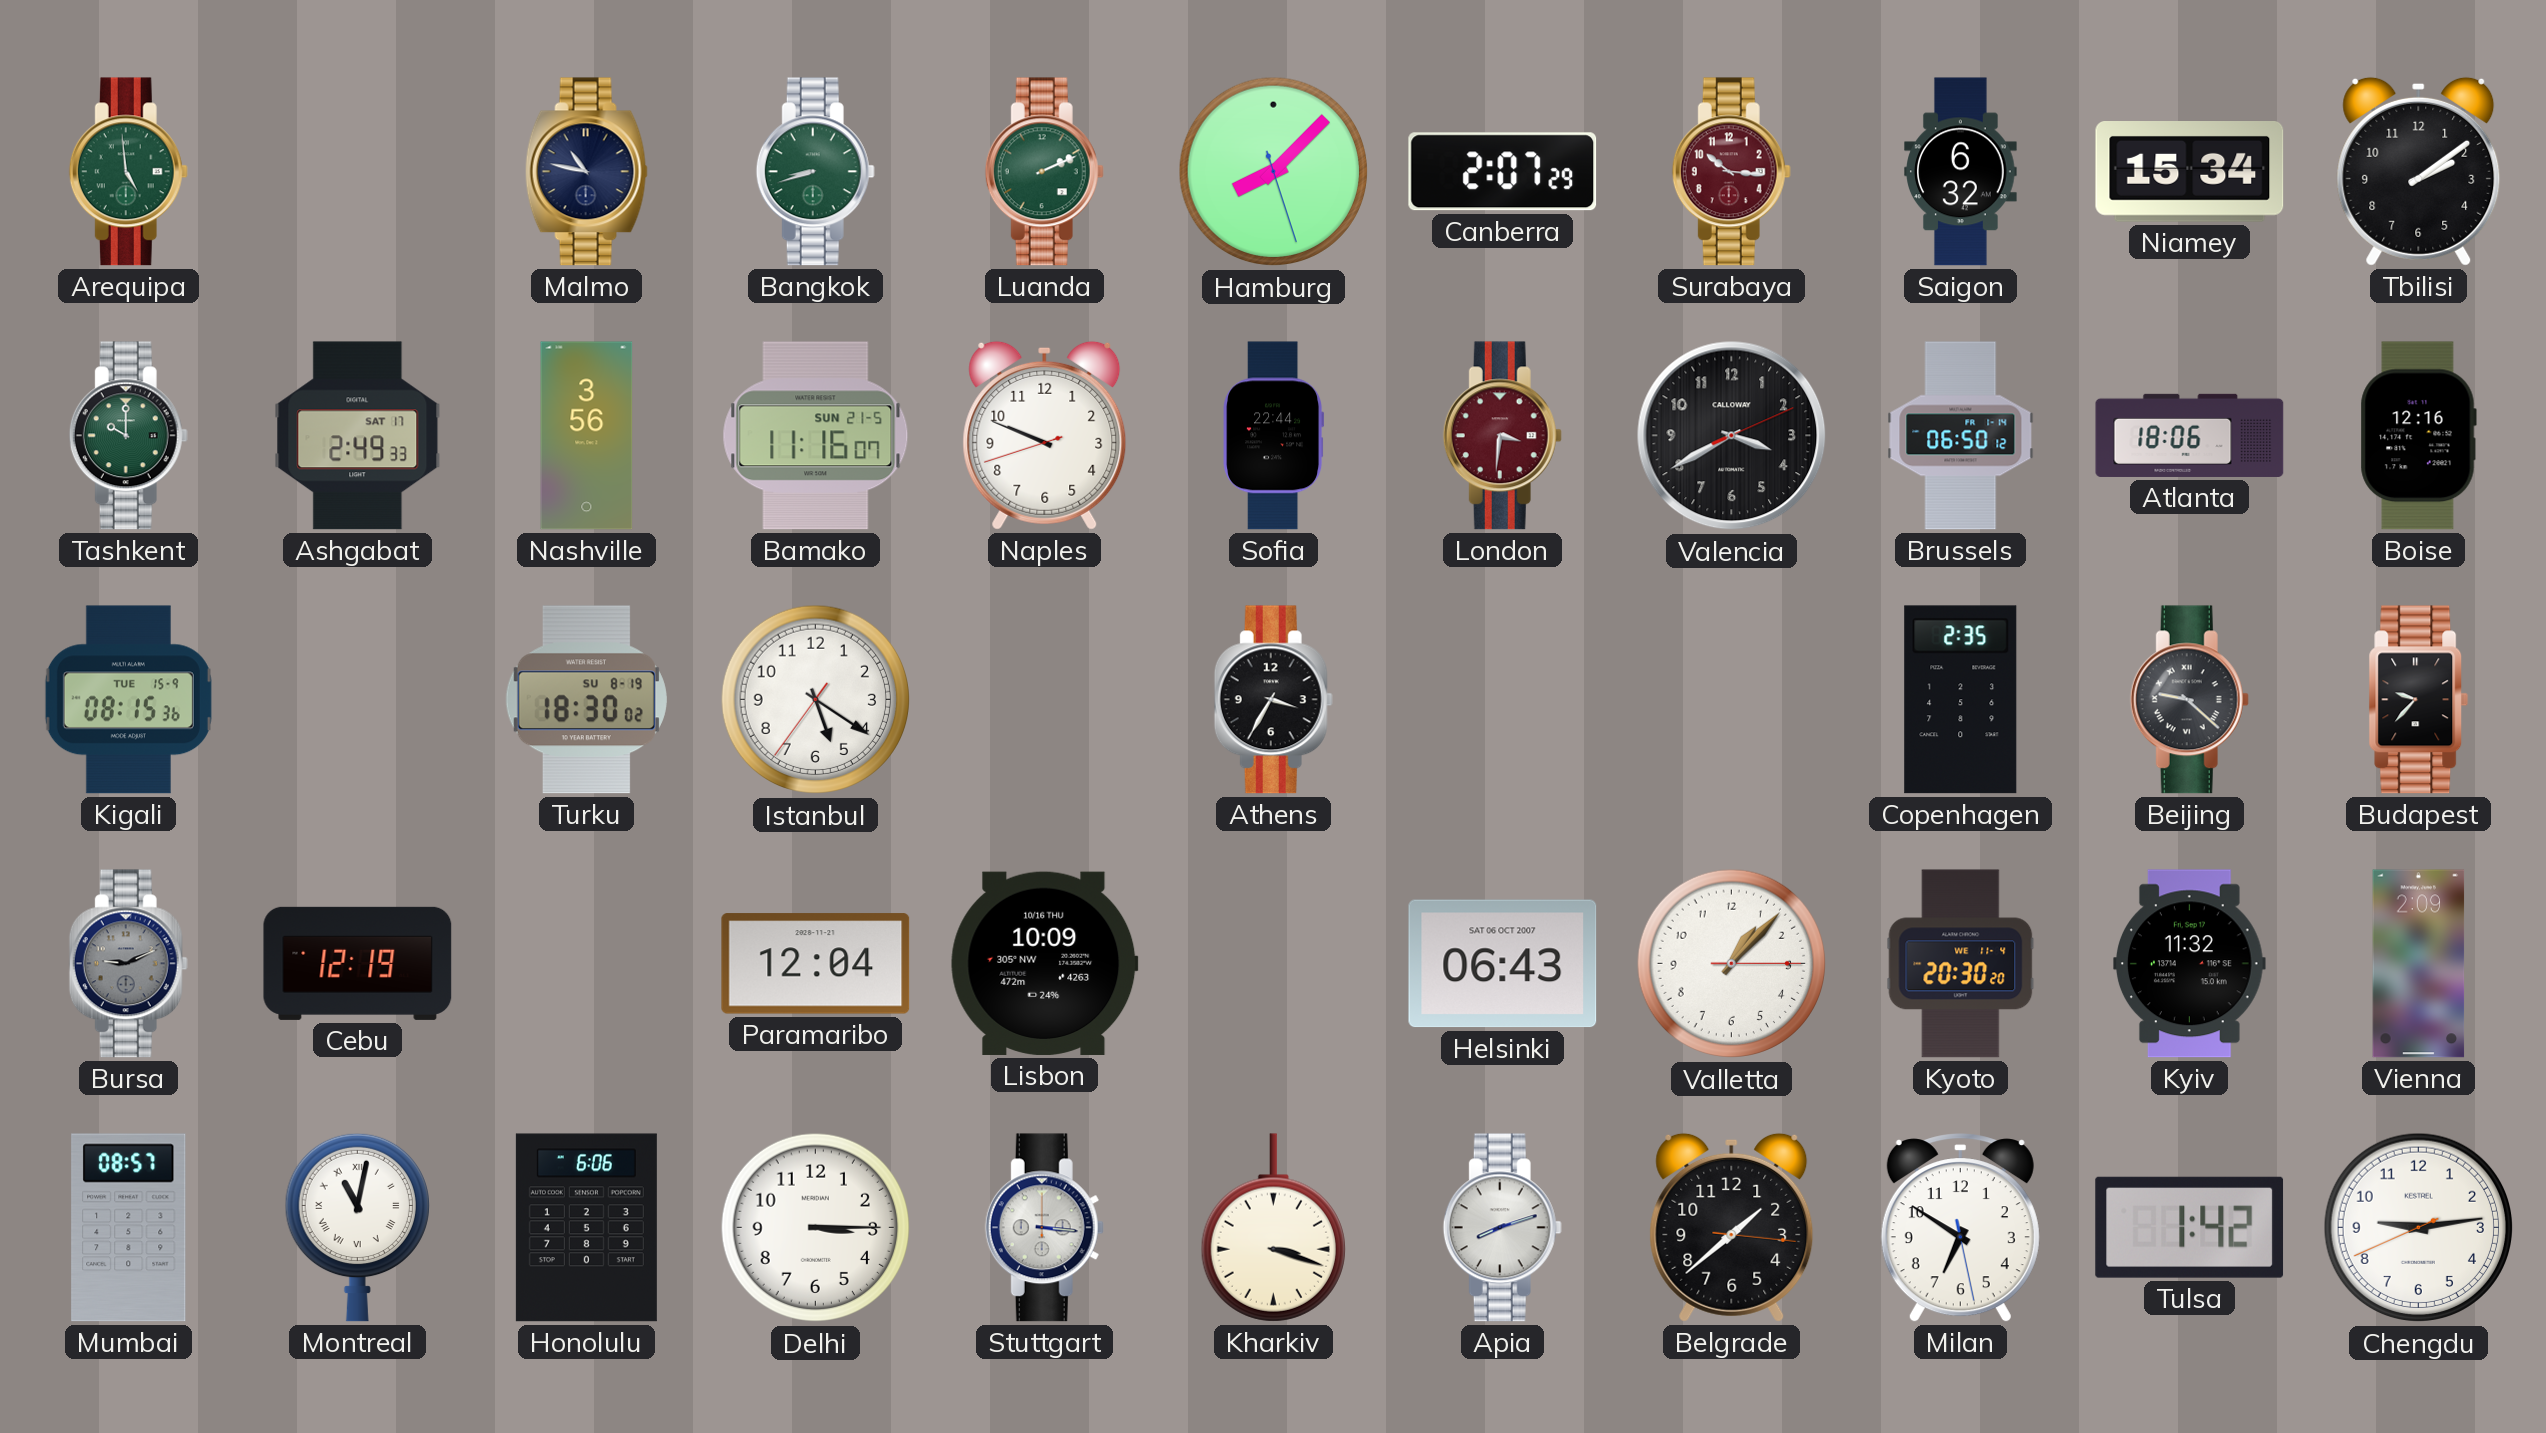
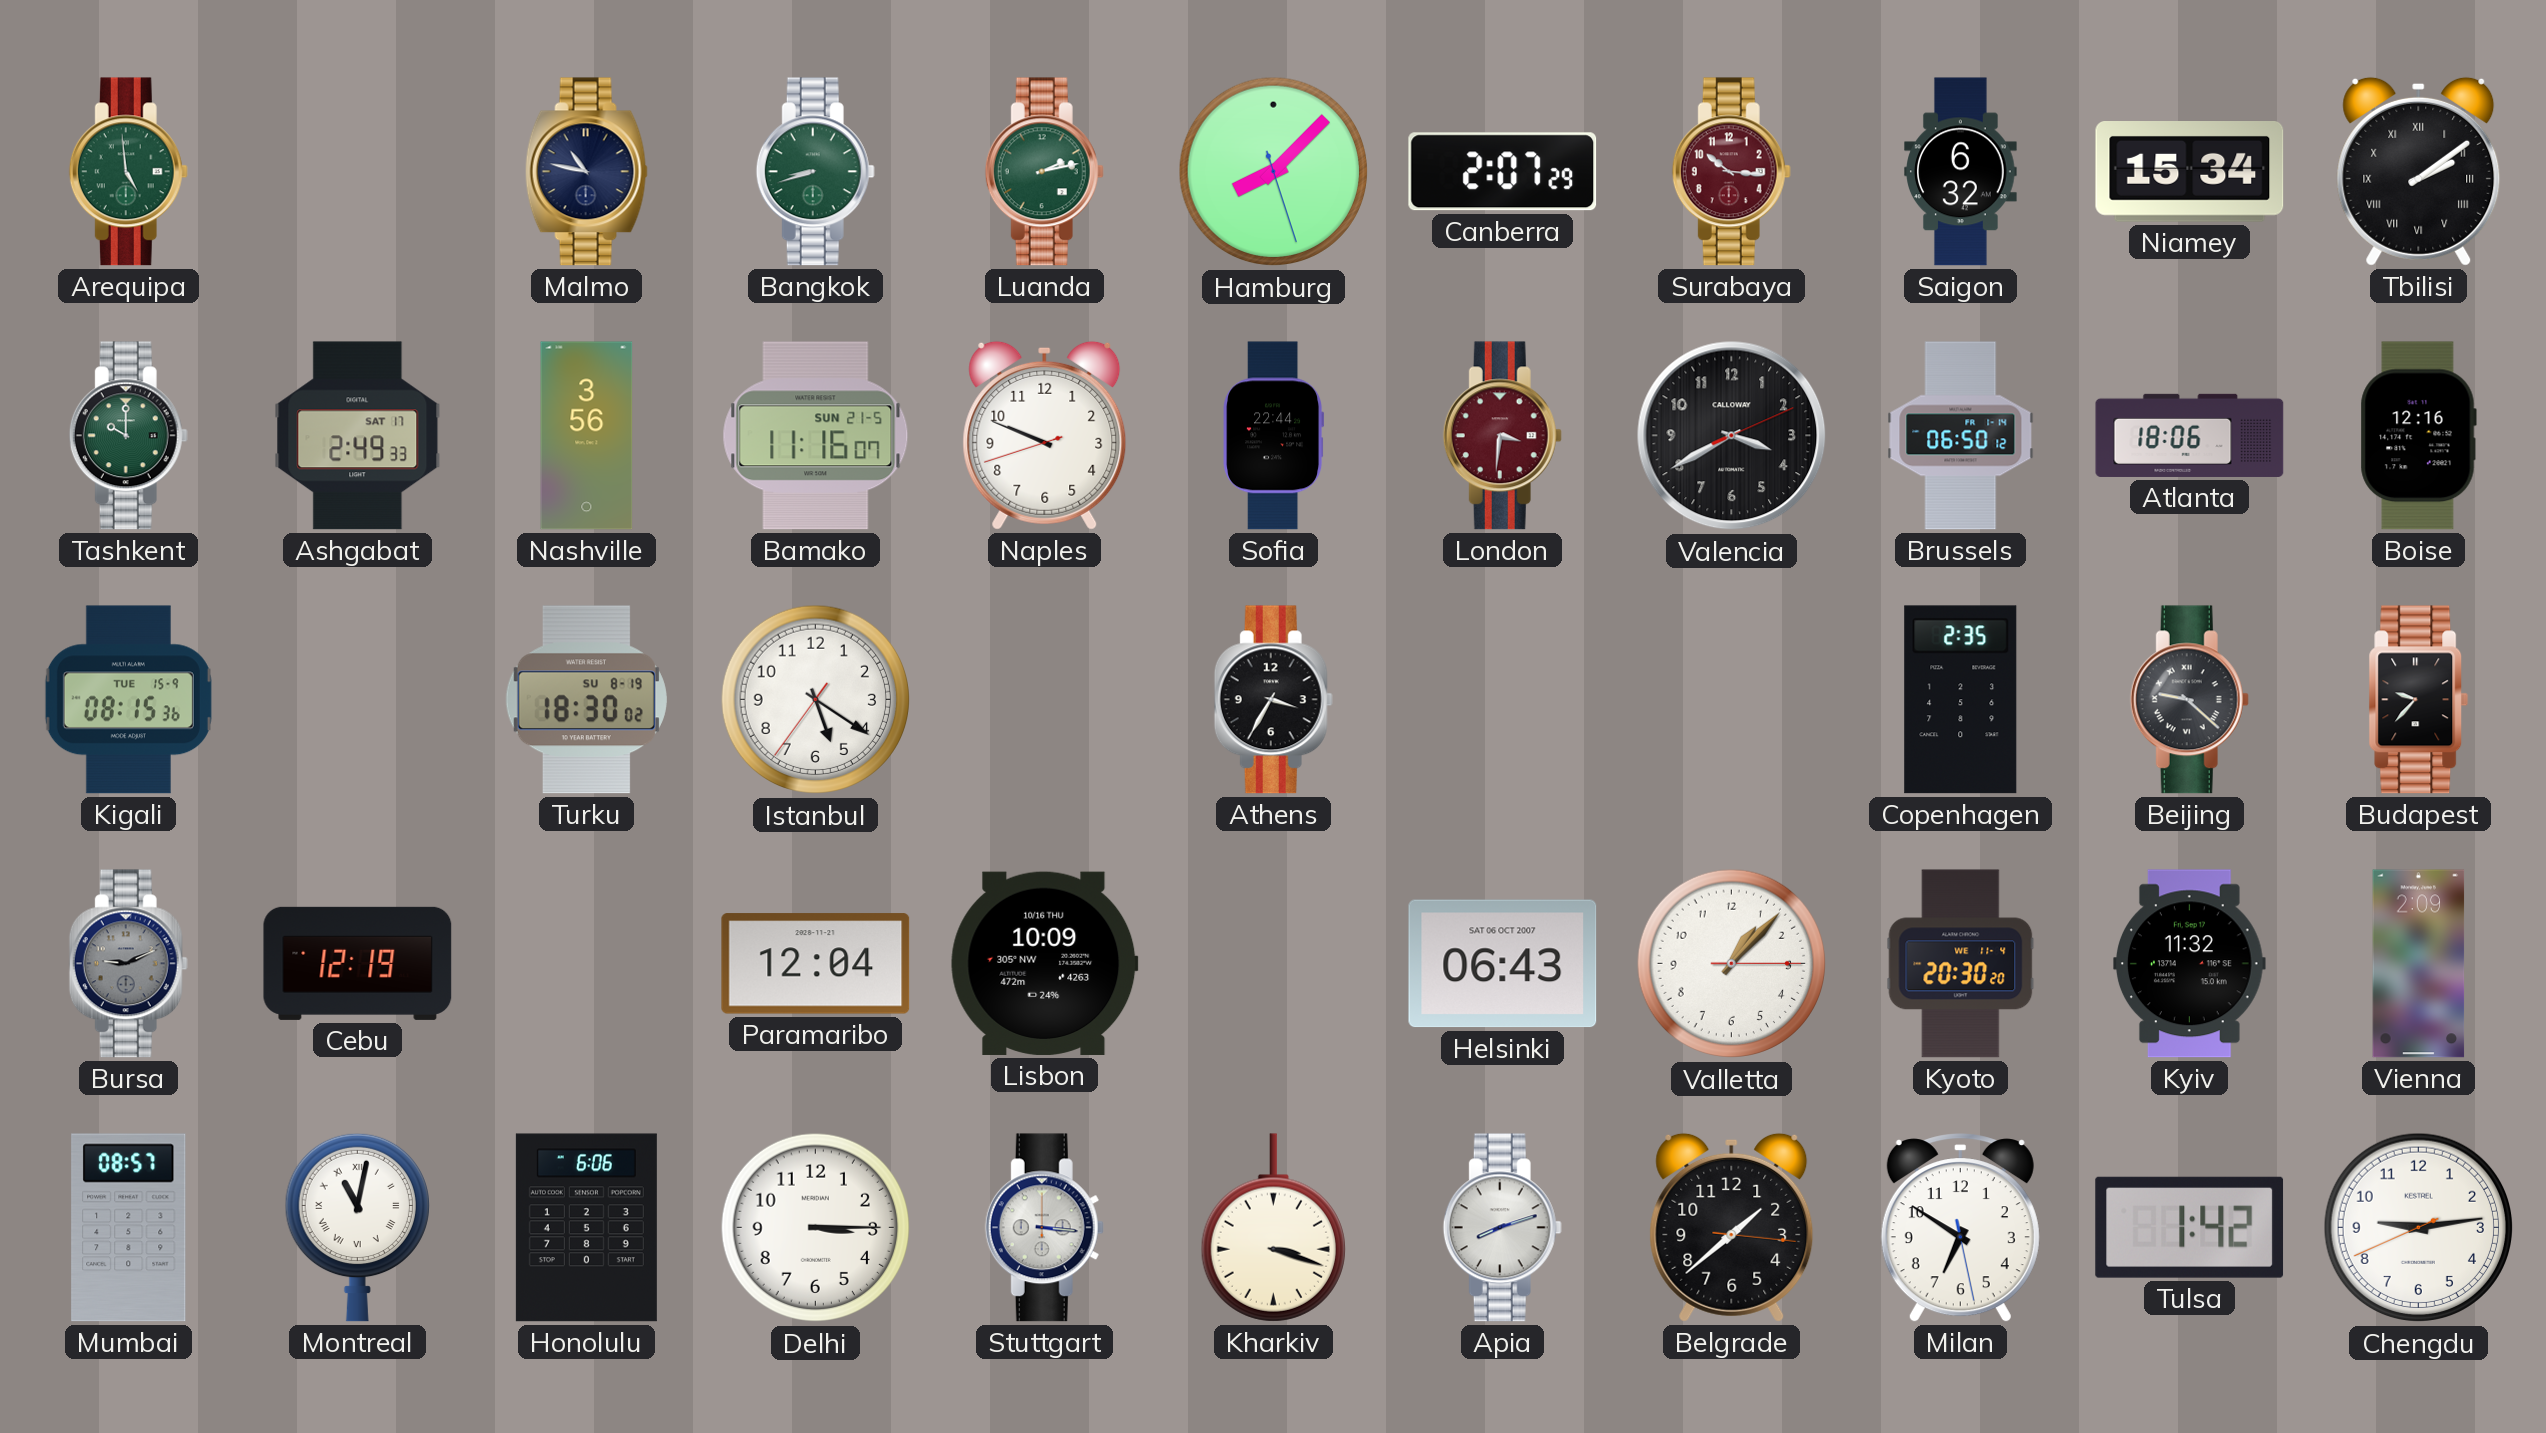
Luanda: 2:11 -> 2:13
Tbilisi numerals: Arabic -> Roman
